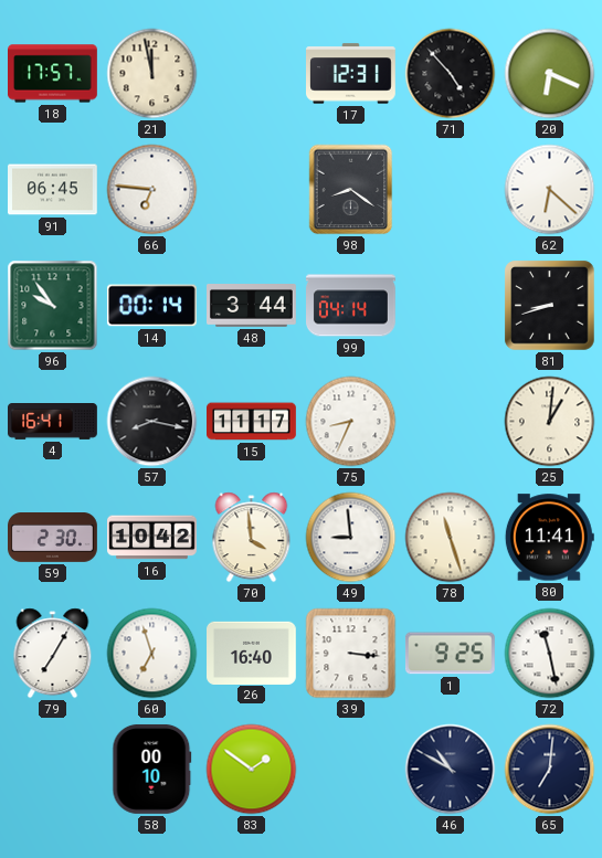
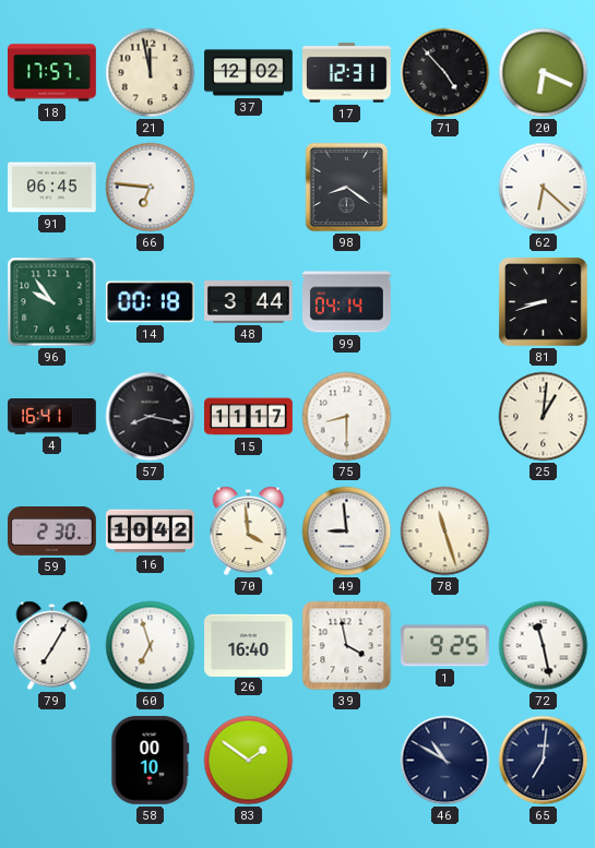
37: none -> 12:02
14: 00:14 -> 00:18
75: 8:34 -> 8:30
80: 11:41 -> none
39: 3:16 -> 3:58
